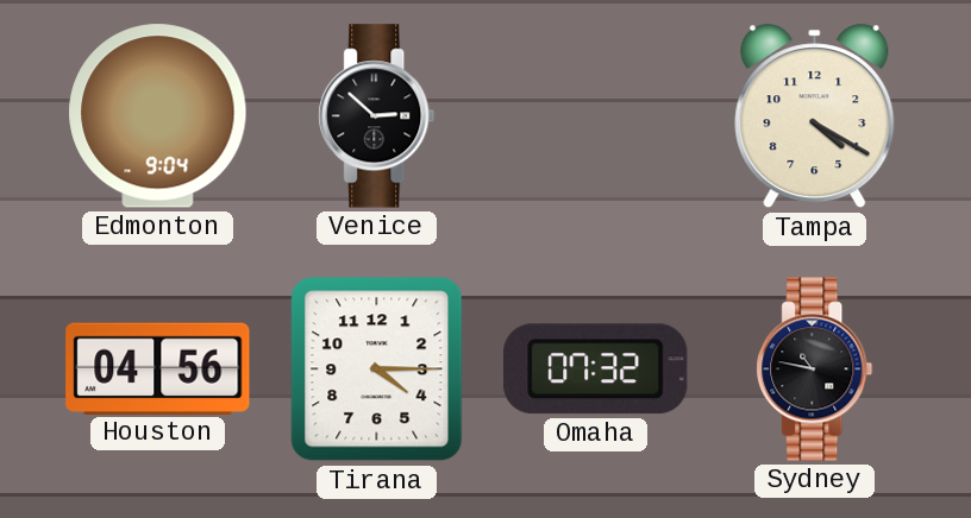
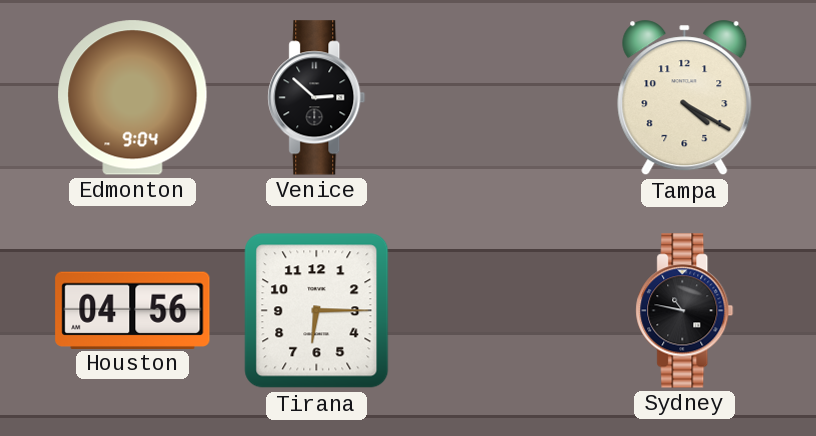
Tirana: 4:15 -> 6:15
Omaha: 07:32 -> none
